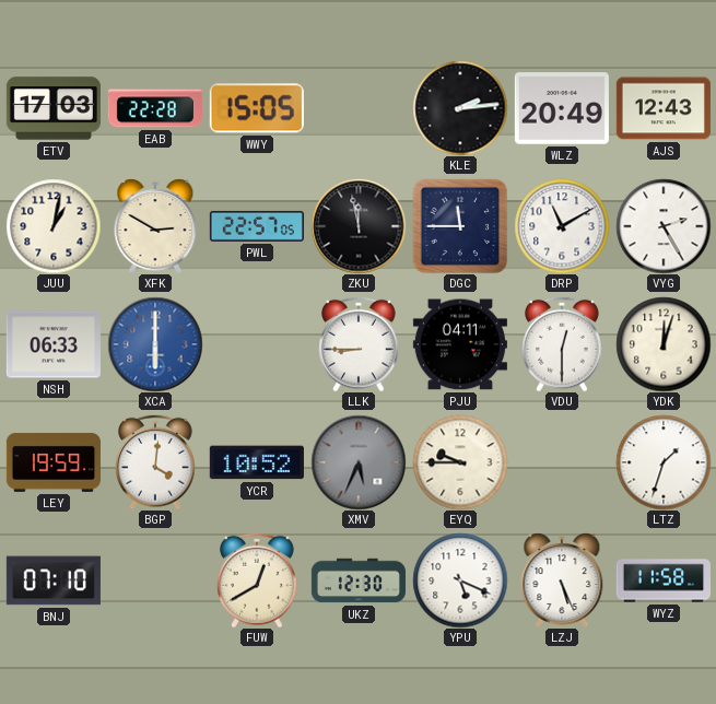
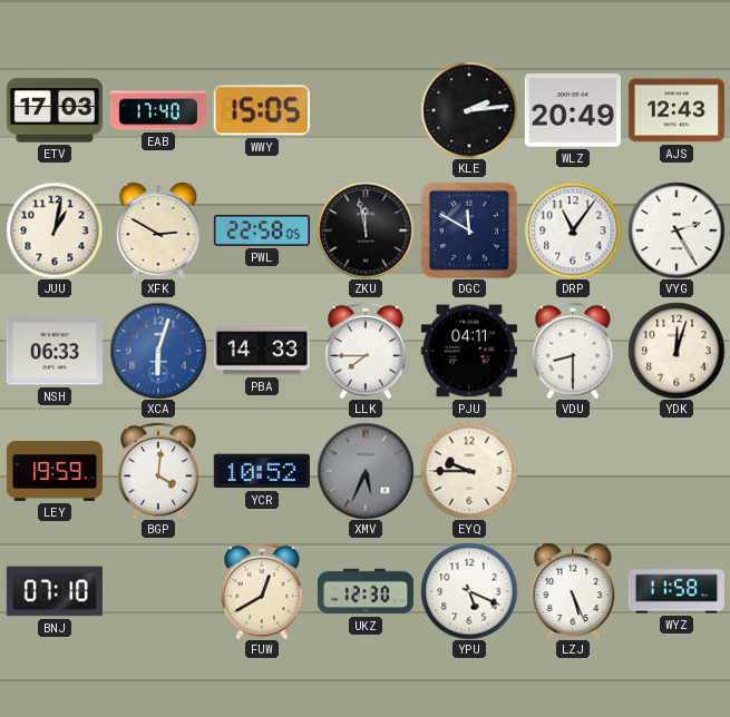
EAB: 22:28 -> 17:40
PWL: 22:57 -> 22:58
DGC: 11:45 -> 11:50
DRP: 11:10 -> 11:06
XCA: 6:00 -> 6:03
PBA: none -> 14:33
LLK: 8:45 -> 7:45
VDU: 12:30 -> 8:30
LTZ: 1:33 -> none
